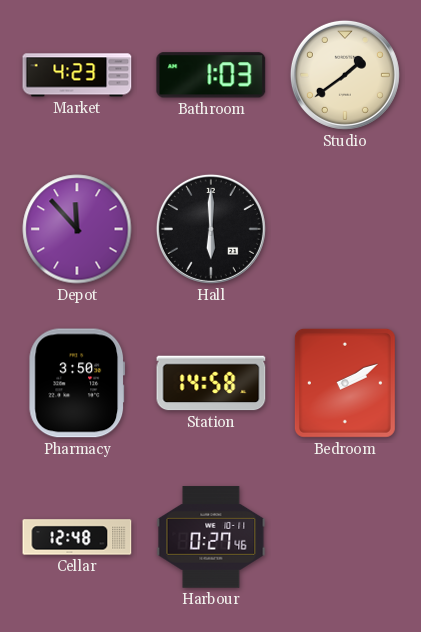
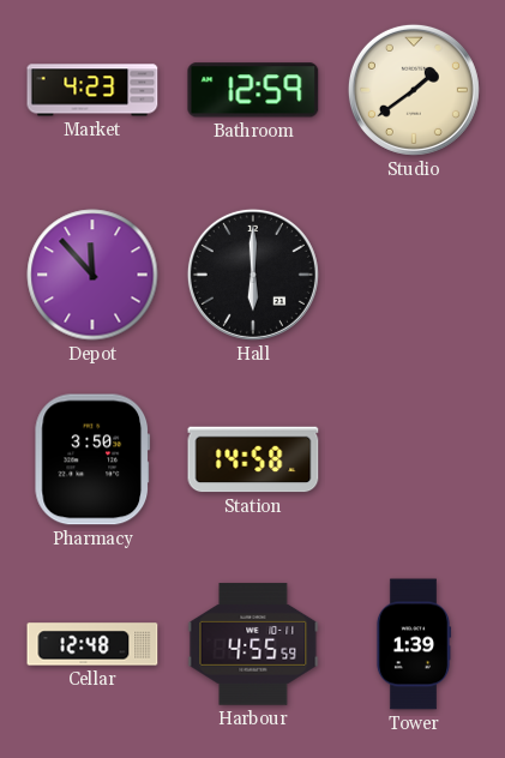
Bathroom: 1:03 -> 12:59
Bedroom: 2:10 -> none
Harbour: 0:27 -> 4:55
Tower: none -> 1:39
